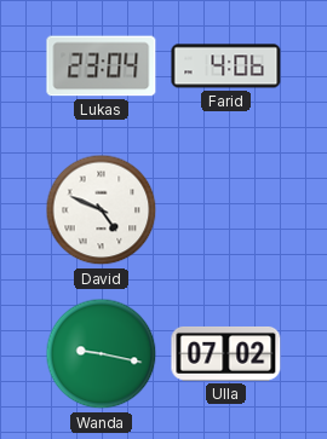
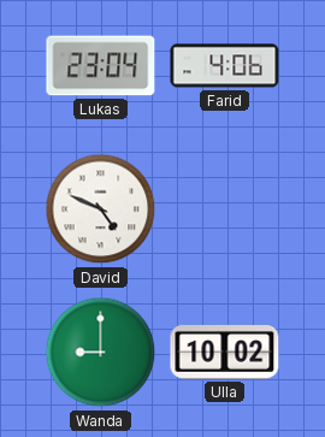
Wanda: 9:17 -> 9:00
Ulla: 07:02 -> 10:02
